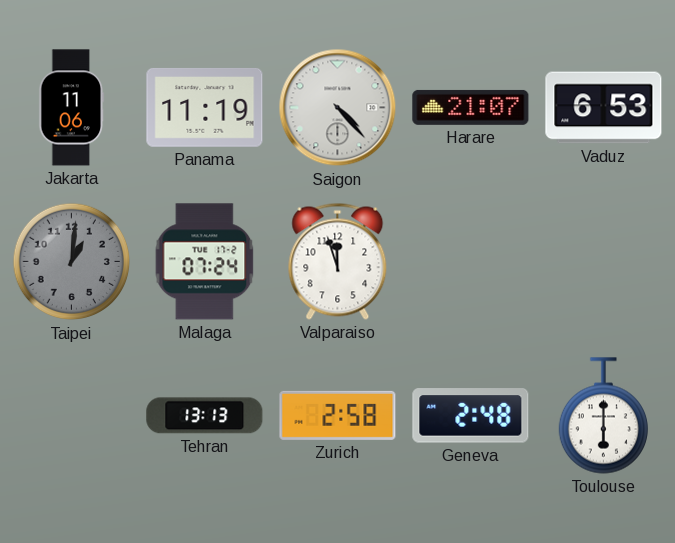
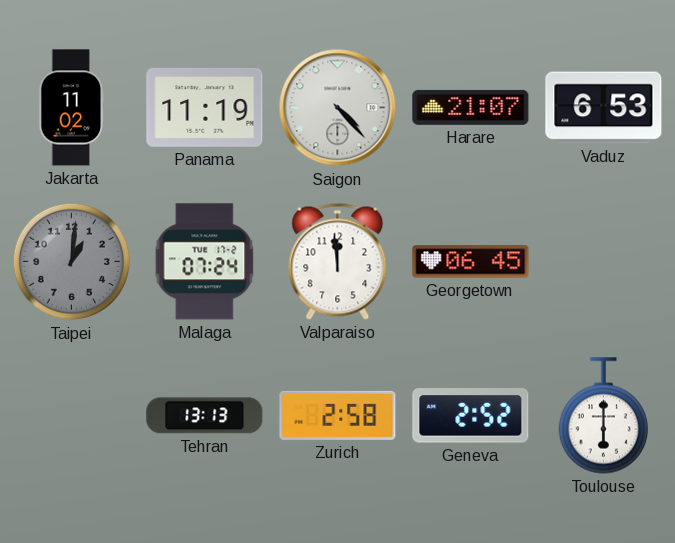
Jakarta: 11:06 -> 11:02
Valparaiso: 11:57 -> 11:59
Georgetown: none -> 06:45
Geneva: 2:48 -> 2:52
